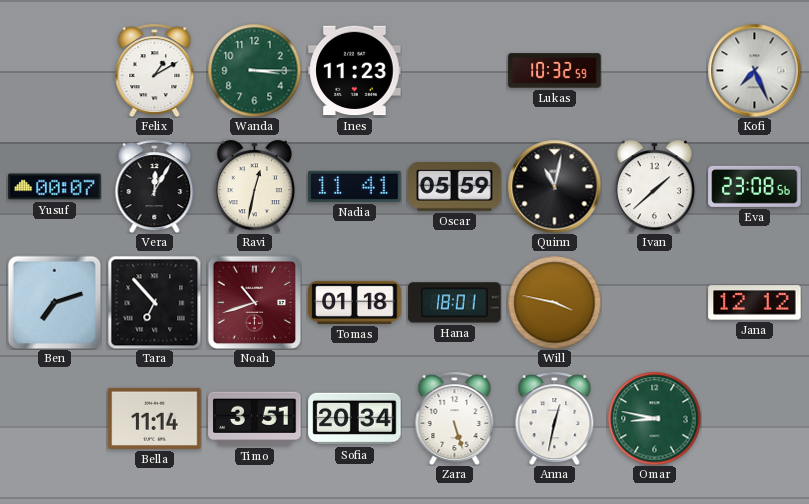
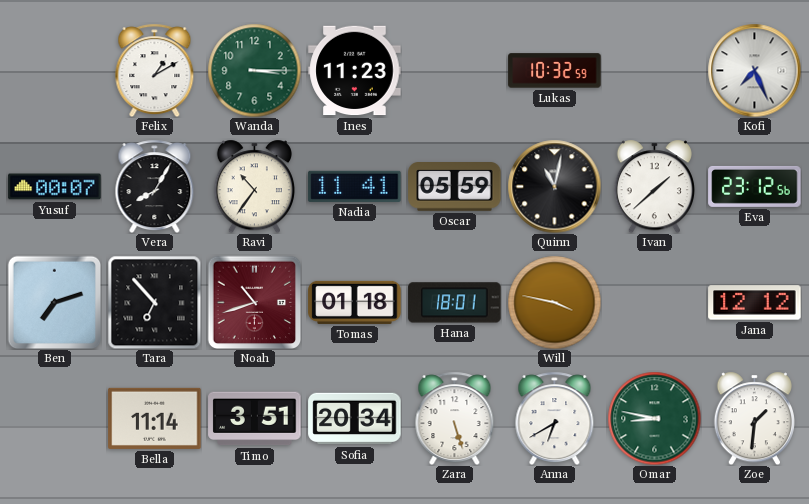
Vera: 12:05 -> 8:05
Ravi: 12:32 -> 10:36
Eva: 23:08 -> 23:12
Anna: 12:32 -> 6:40
Zoe: none -> 1:31
